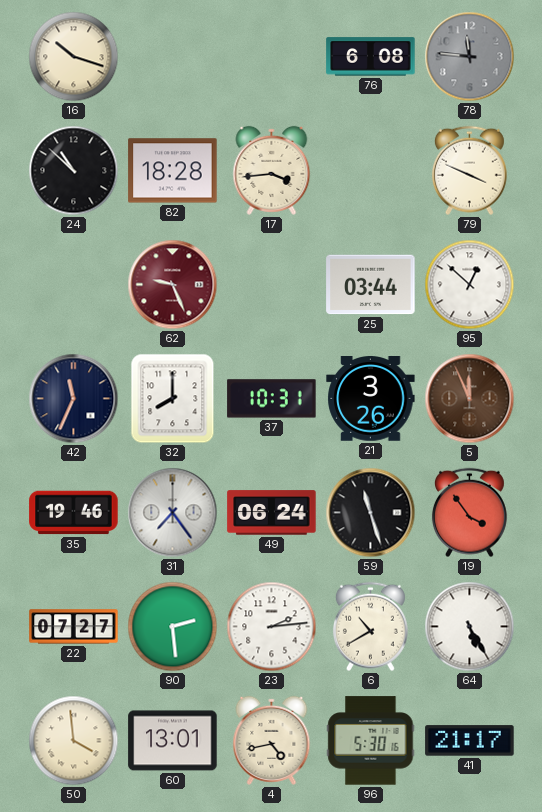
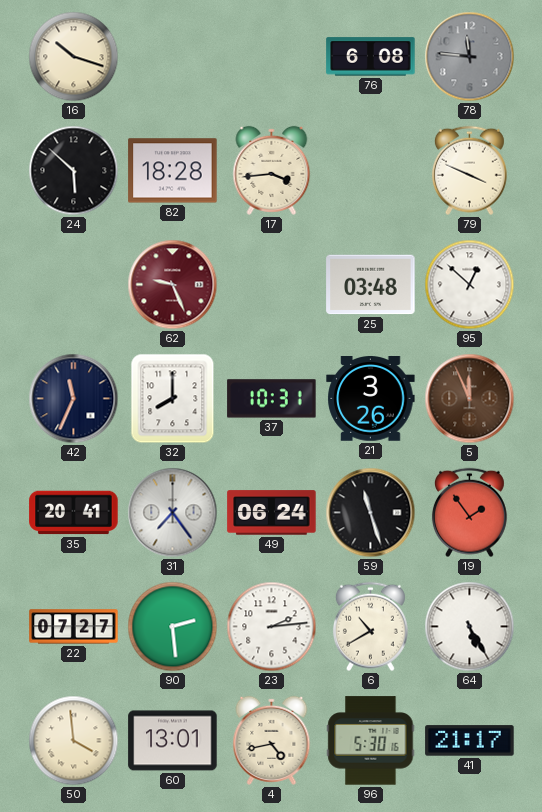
24: 10:52 -> 5:52
25: 03:44 -> 03:48
35: 19:46 -> 20:41
19: 3:54 -> 1:54
